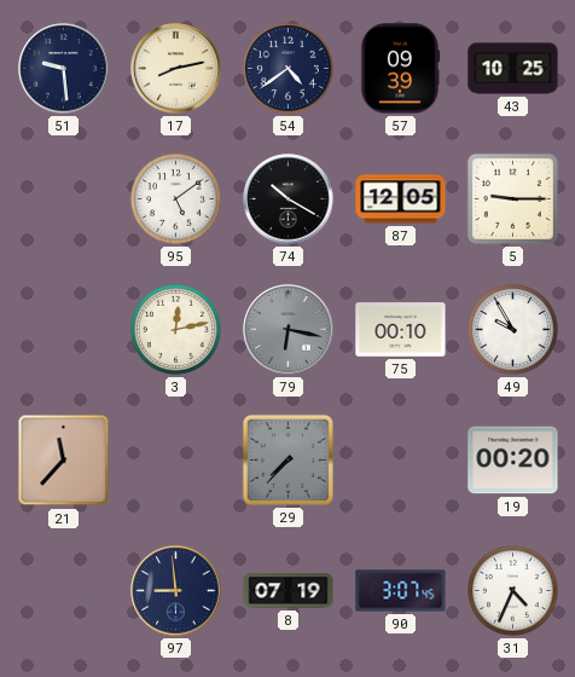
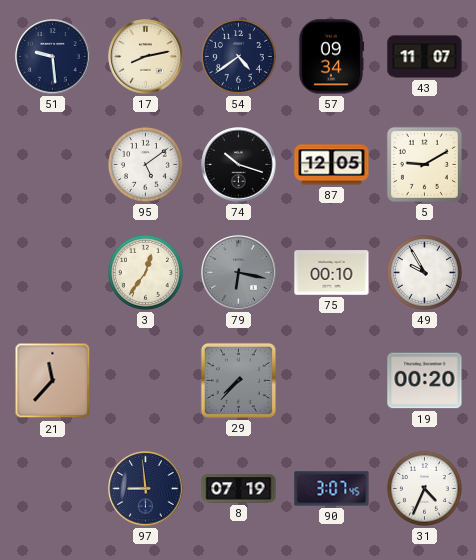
57: 09:39 -> 09:34
43: 10:25 -> 11:07
74: 10:20 -> 10:18
5: 9:15 -> 9:10
3: 12:13 -> 12:36
